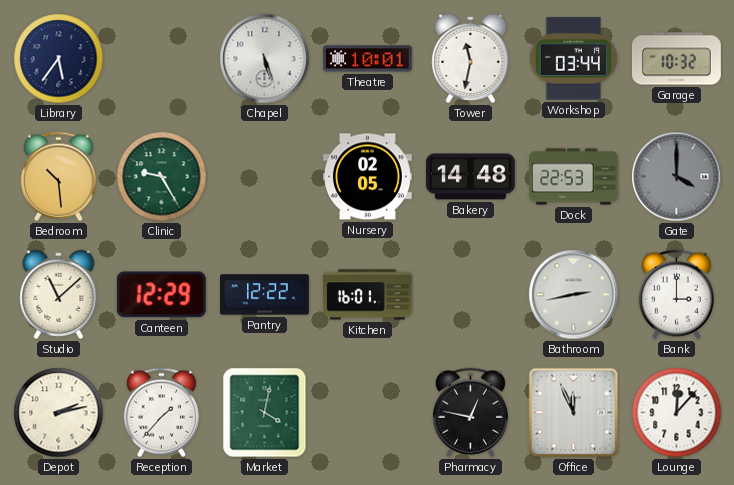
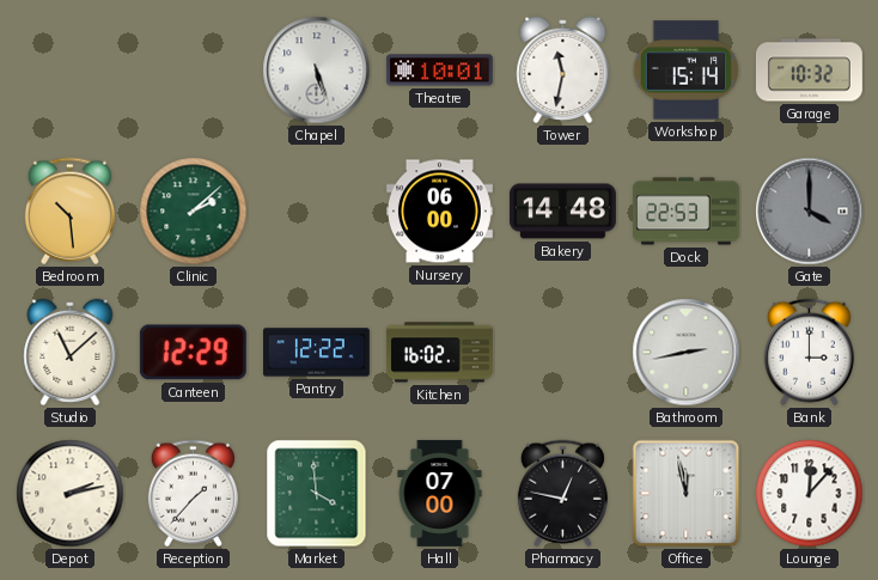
Library: 5:36 -> none
Workshop: 03:44 -> 15:14
Clinic: 9:25 -> 2:08
Nursery: 02:05 -> 06:00
Kitchen: 16:01 -> 16:02
Market: 4:02 -> 3:59
Hall: none -> 07:00
Office: 11:56 -> 11:58
